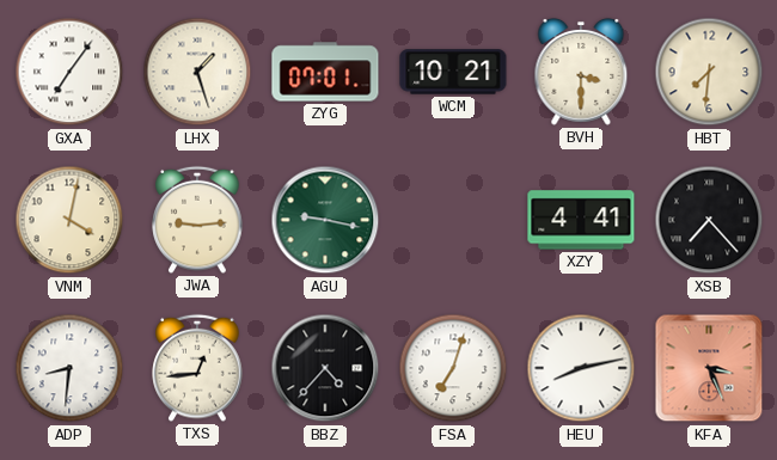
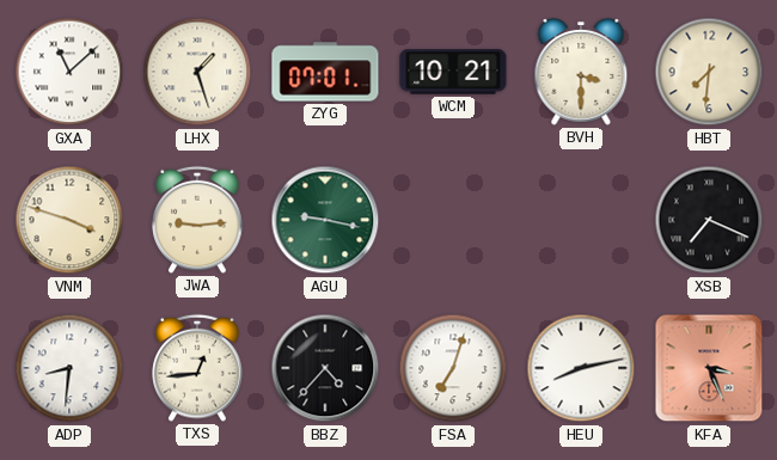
GXA: 7:06 -> 11:08
VNM: 4:02 -> 3:48
XZY: 4:41 -> none
XSB: 7:23 -> 7:19
